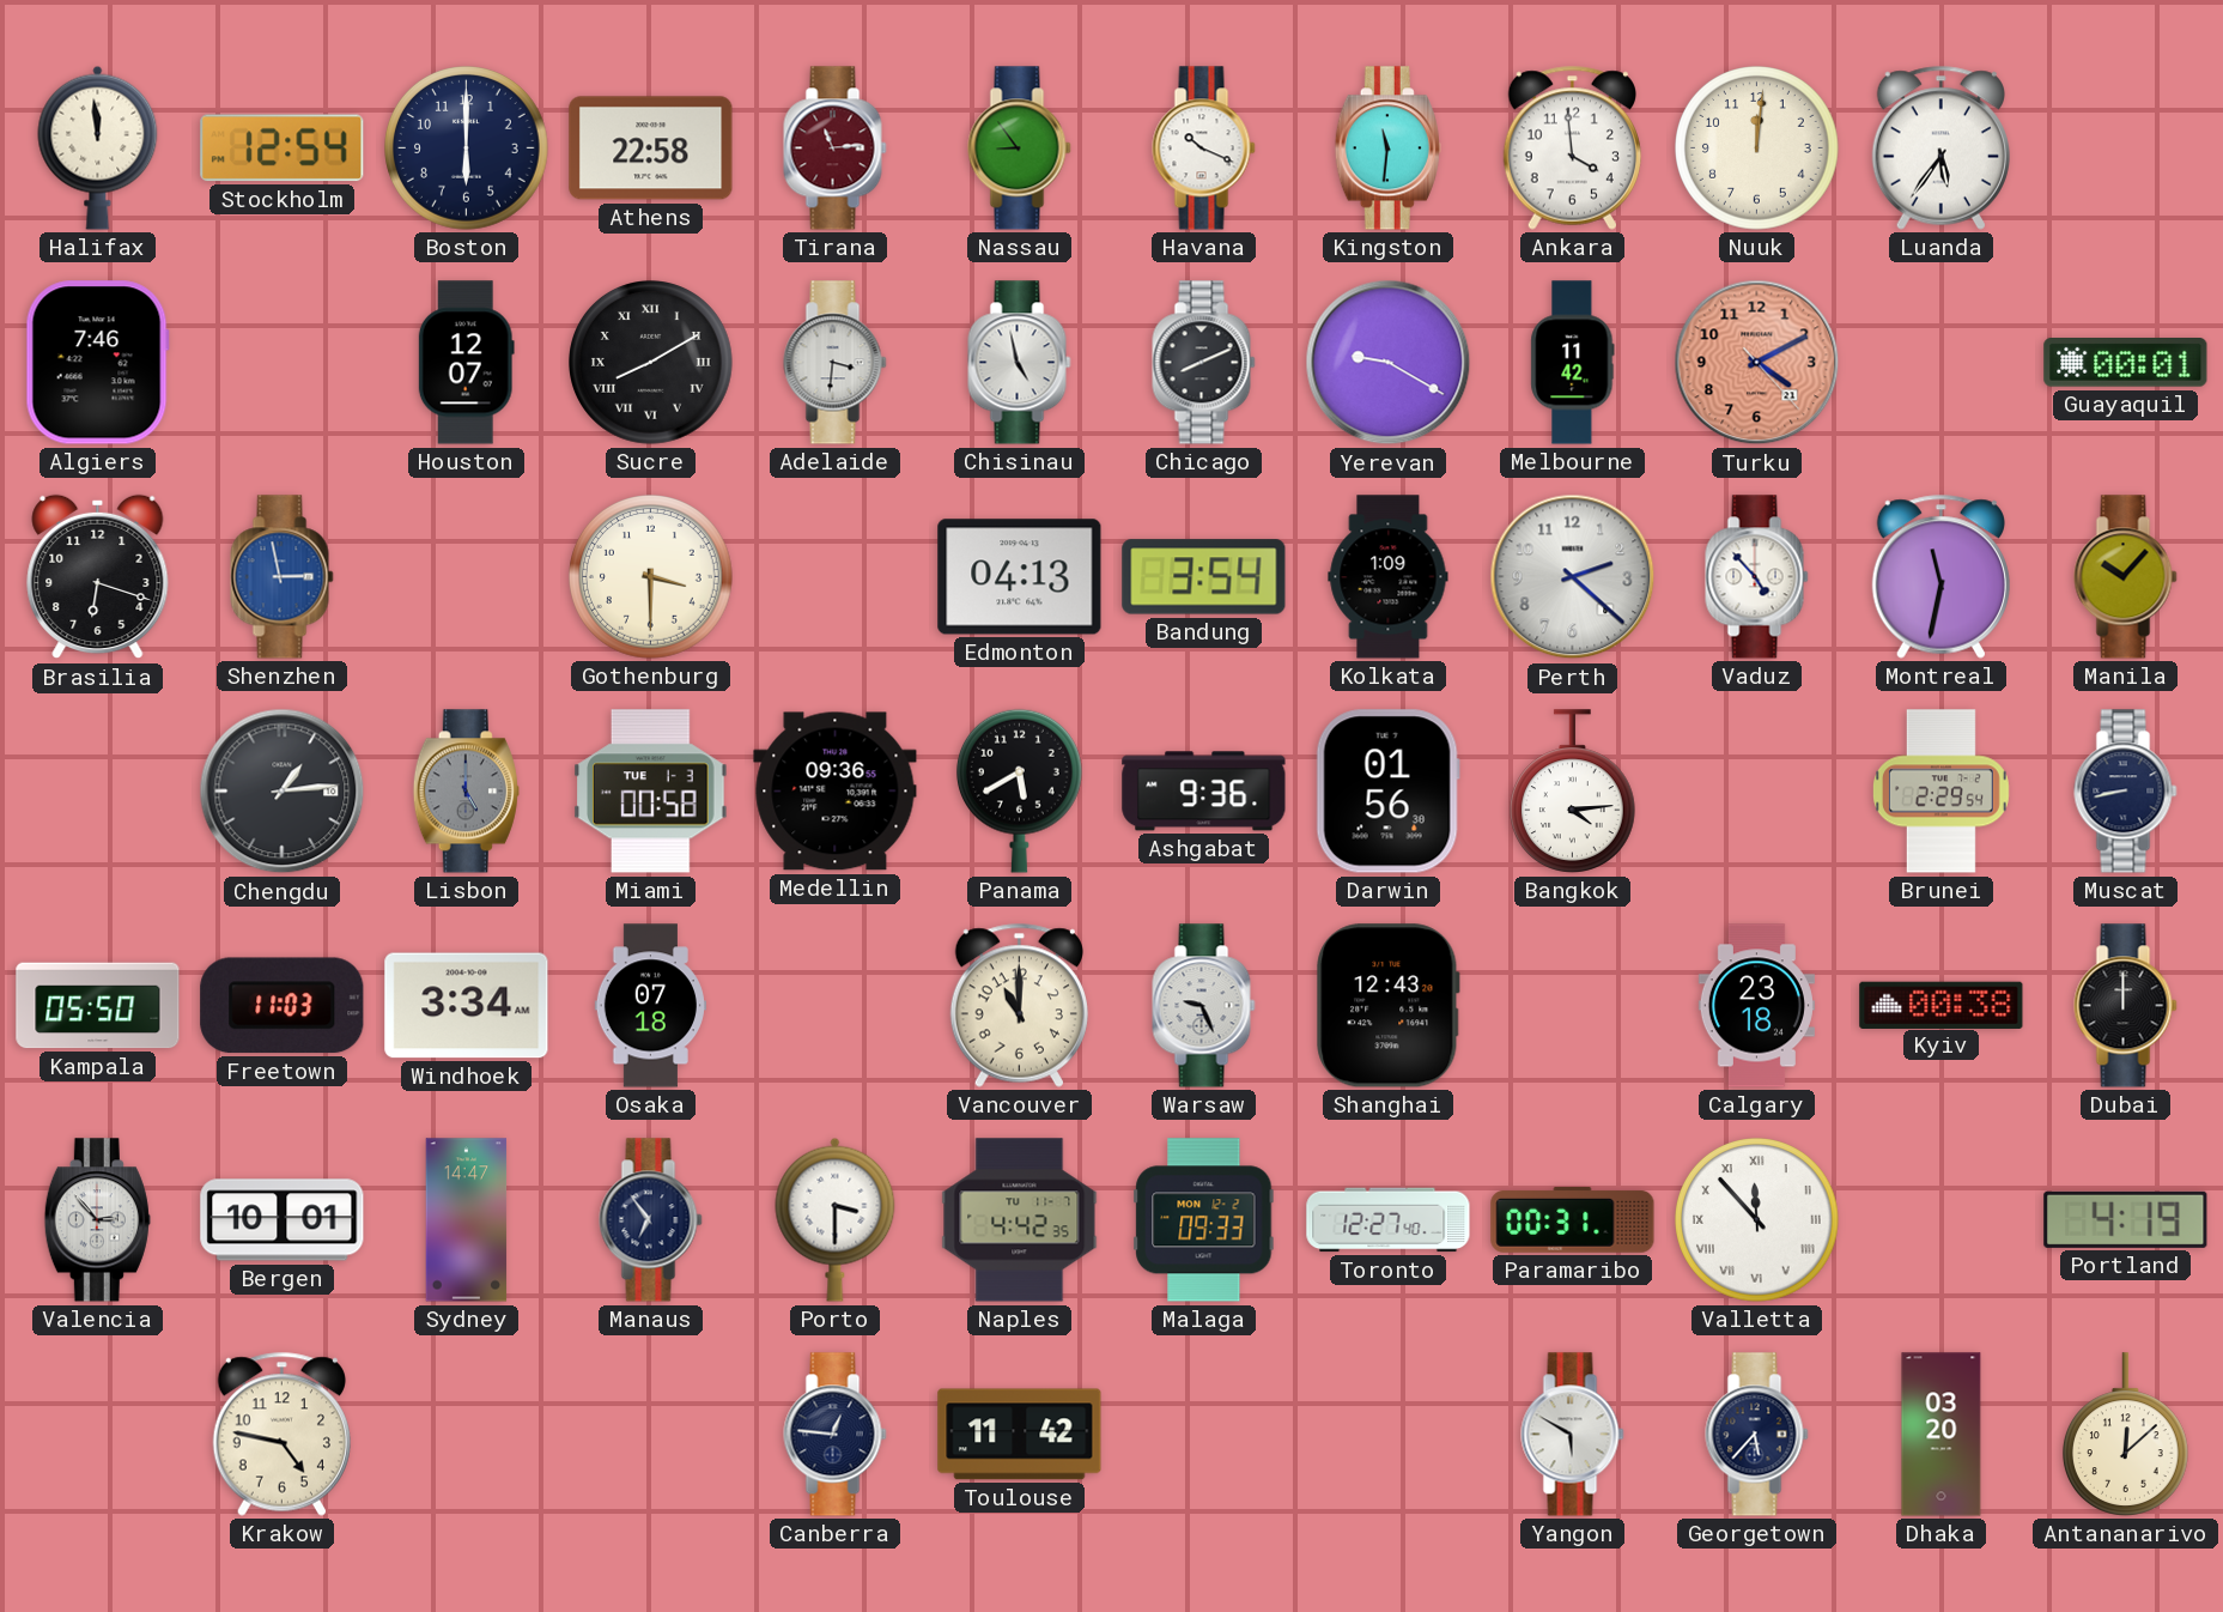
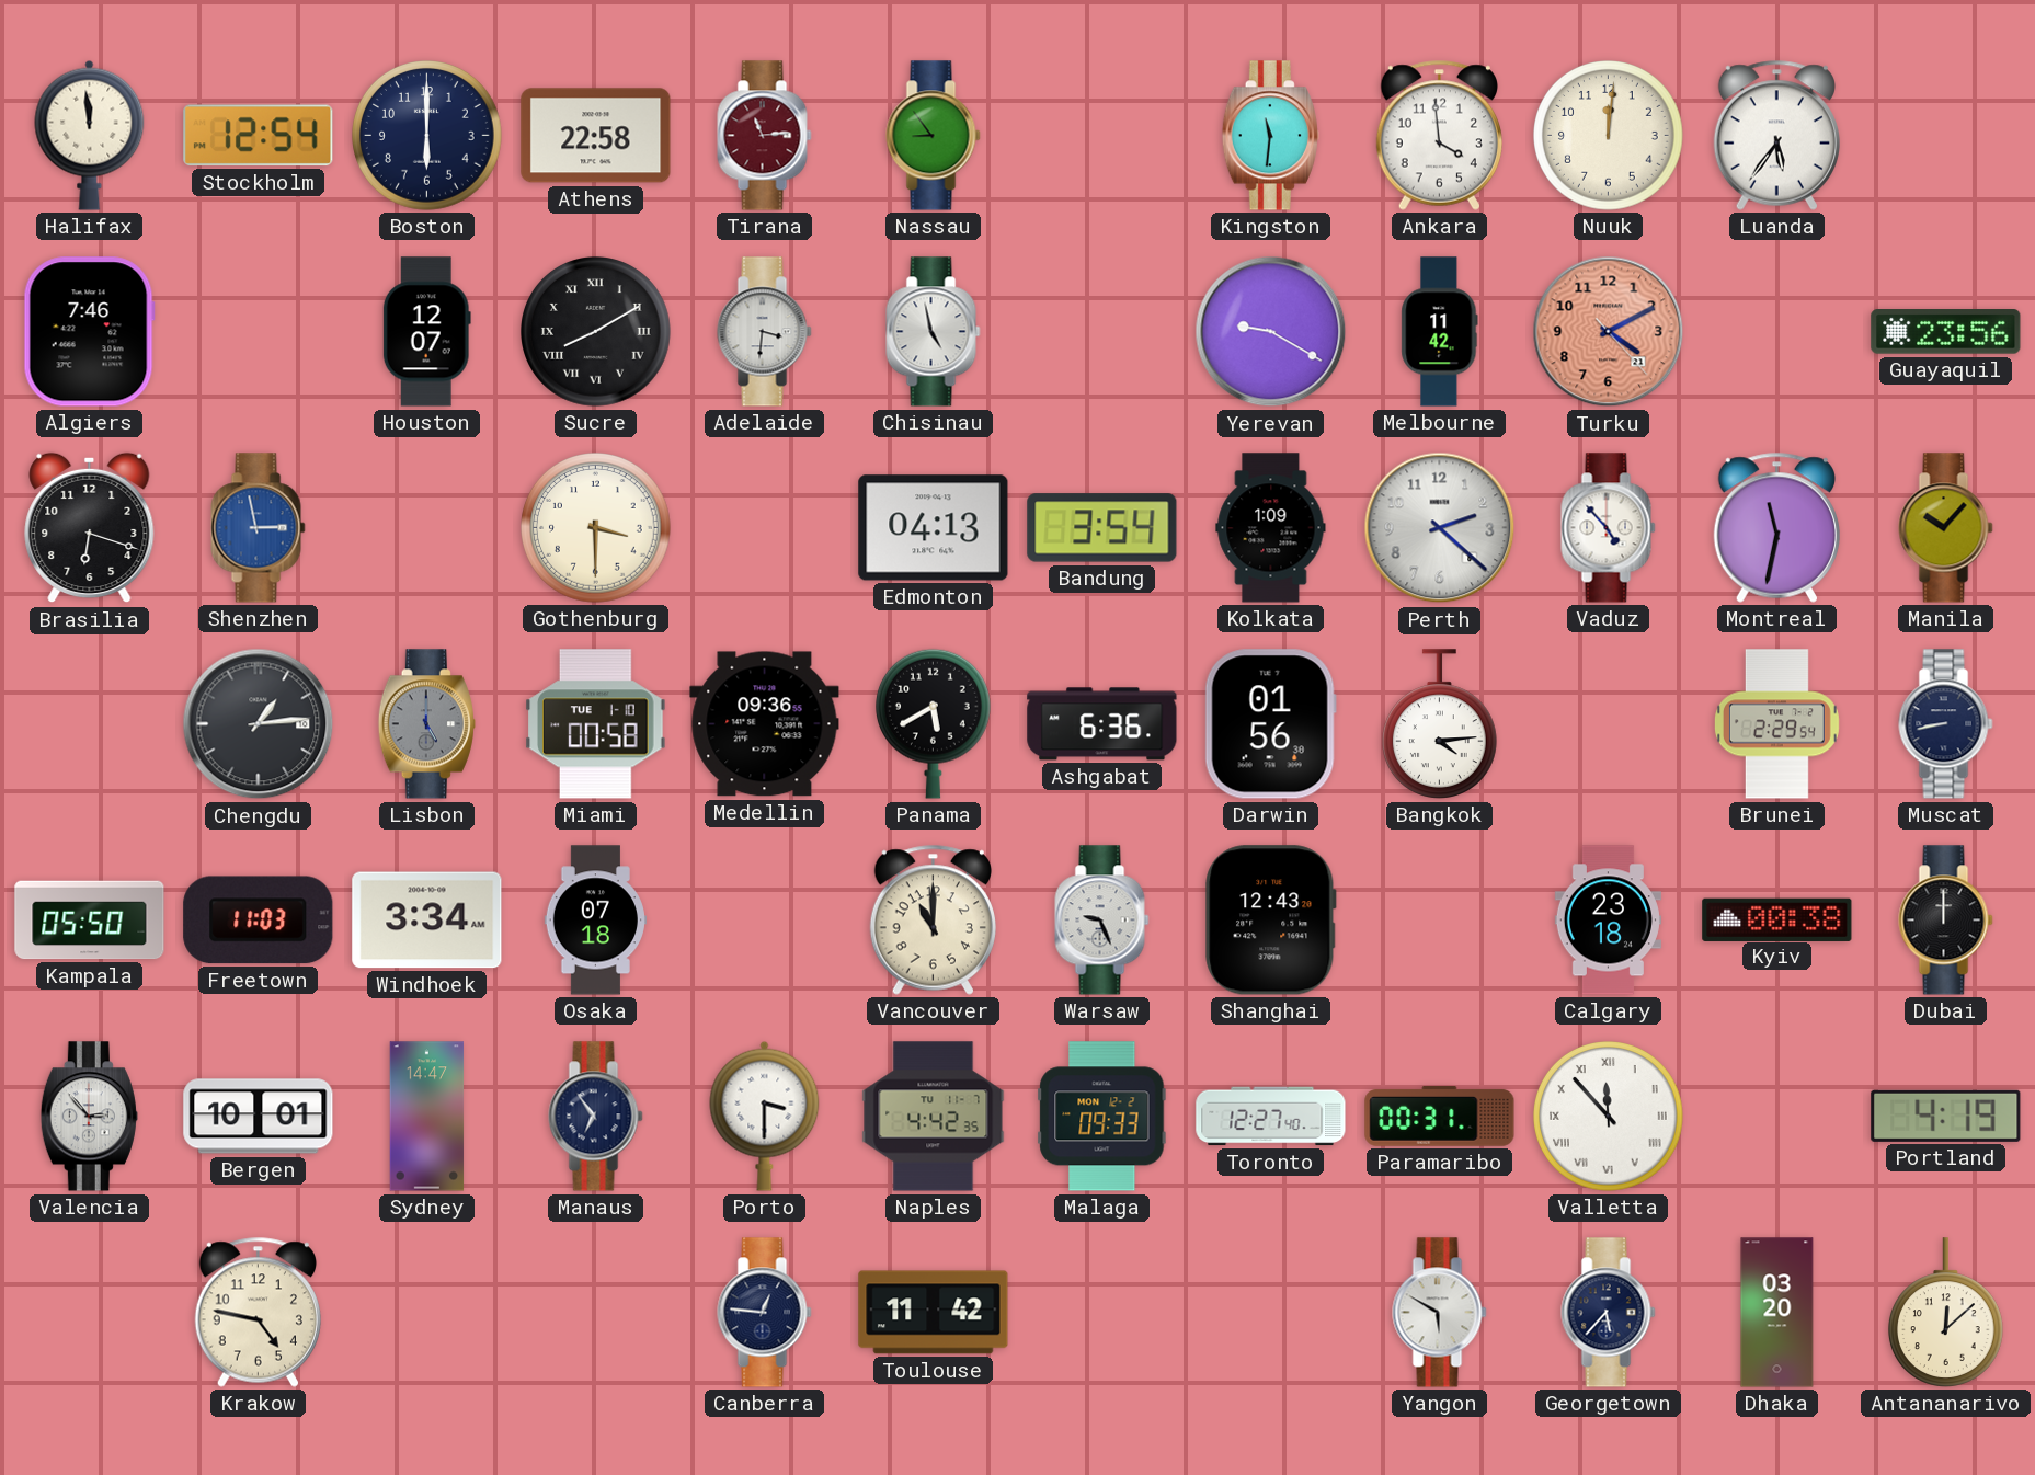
Havana: 10:19 -> none
Chicago: 8:11 -> none
Guayaquil: 00:01 -> 23:56
Miami date: TUE 1-3 -> TUE 1-10
Ashgabat: 9:36 -> 6:36
